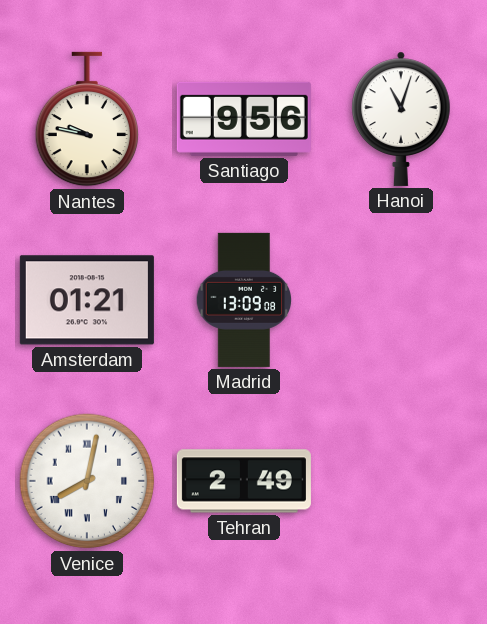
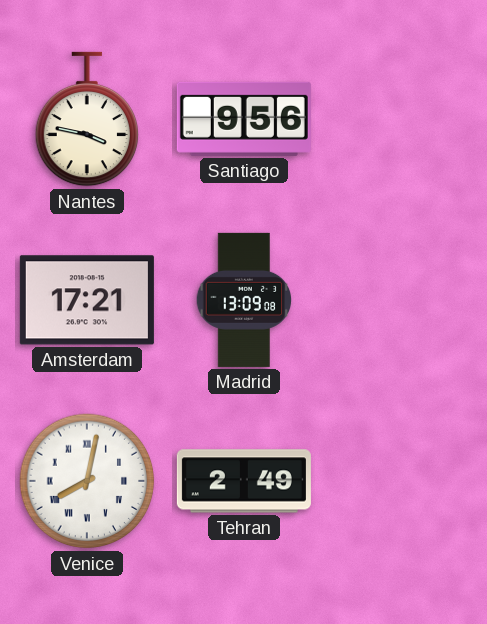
Nantes: 9:47 -> 3:47
Hanoi: 11:03 -> none
Amsterdam: 01:21 -> 17:21
